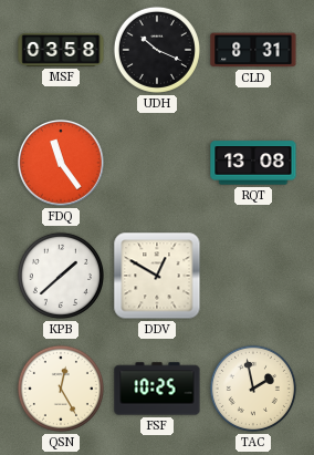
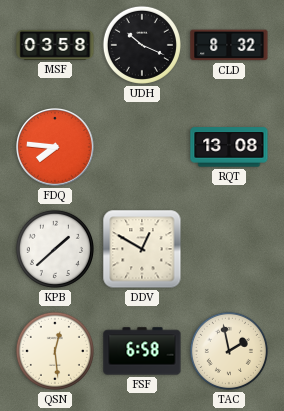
CLD: 8:31 -> 8:32
FDQ: 11:24 -> 7:46
QSN: 12:25 -> 12:29
FSF: 10:25 -> 6:58
